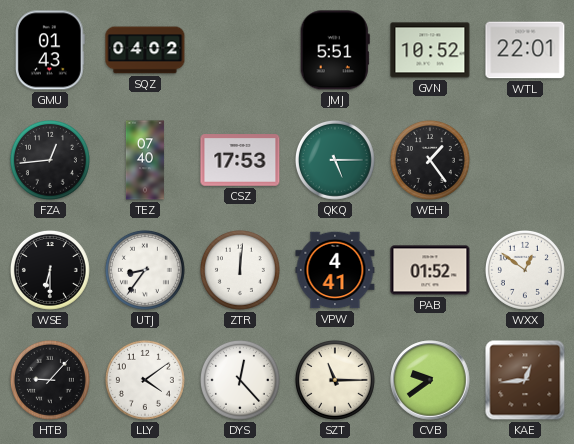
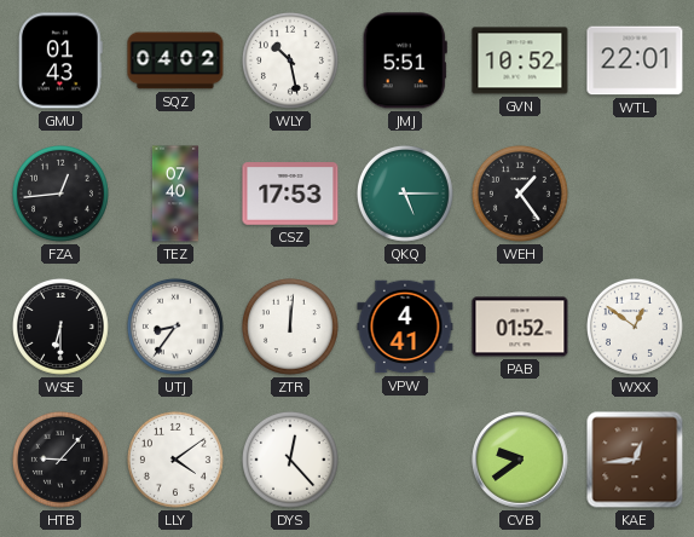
WLY: none -> 10:28
SZT: 11:15 -> none
